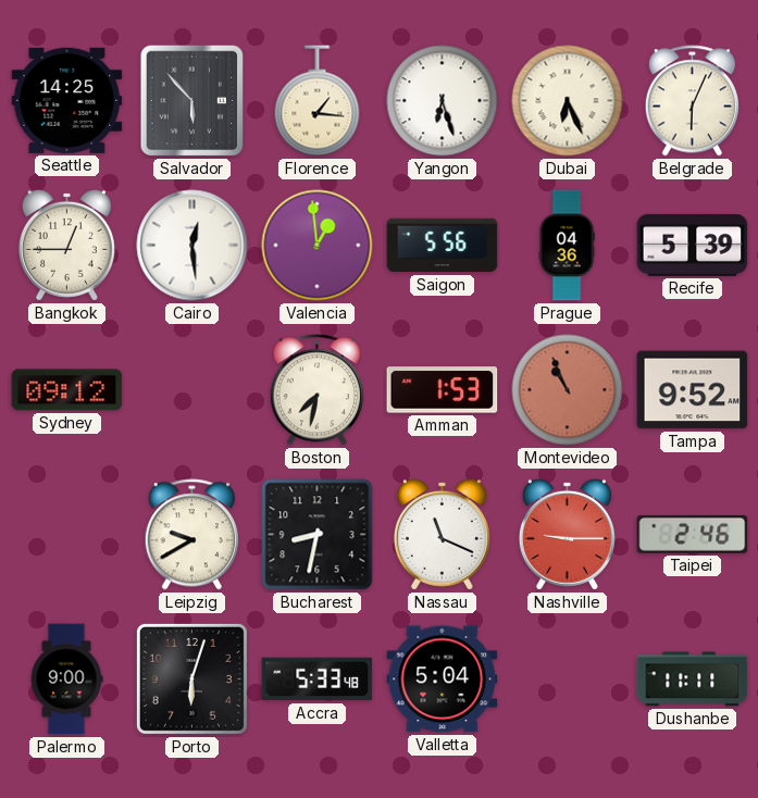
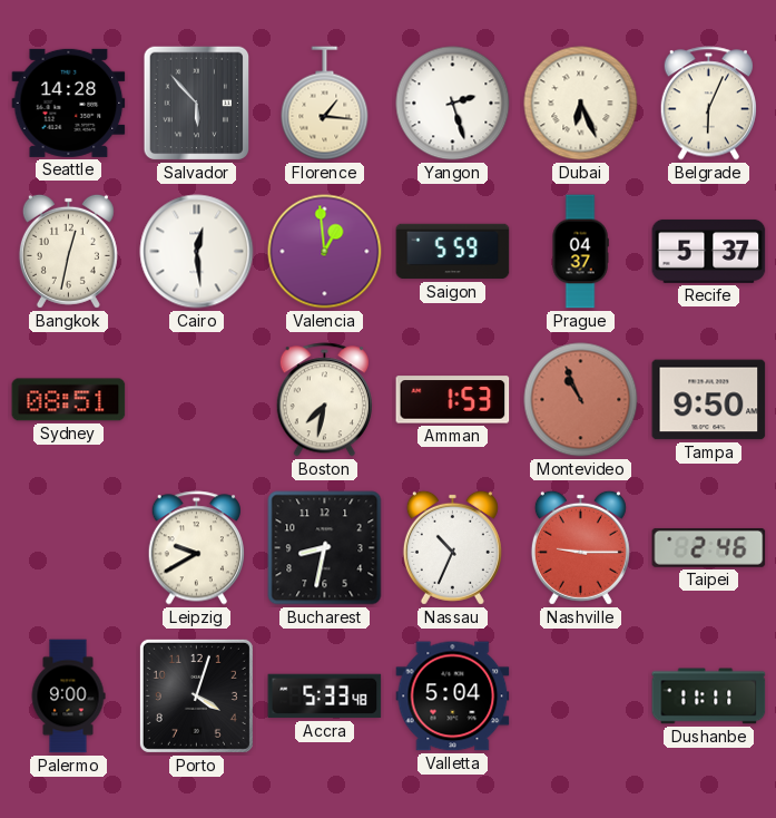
Seattle: 14:25 -> 14:28
Yangon: 6:27 -> 2:27
Bangkok: 12:45 -> 12:32
Saigon: 5:56 -> 5:59
Prague: 04:36 -> 04:37
Recife: 5:39 -> 5:37
Sydney: 09:12 -> 08:51
Tampa: 9:52 -> 9:50
Nassau: 11:19 -> 10:34
Porto: 6:03 -> 4:03
